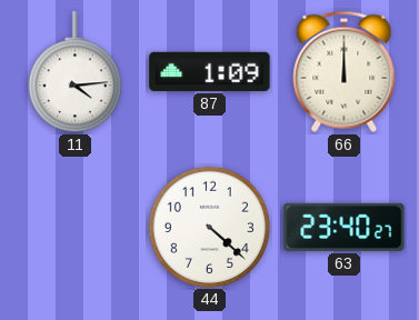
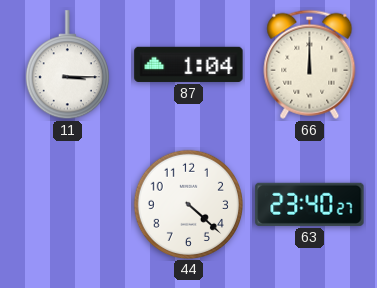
11: 4:14 -> 3:15
87: 1:09 -> 1:04
